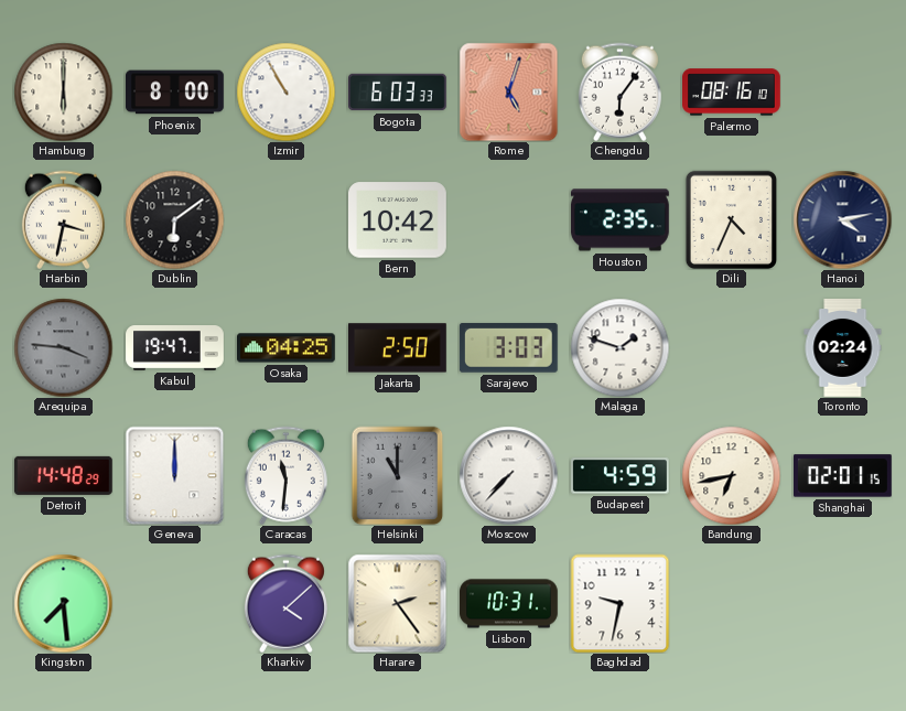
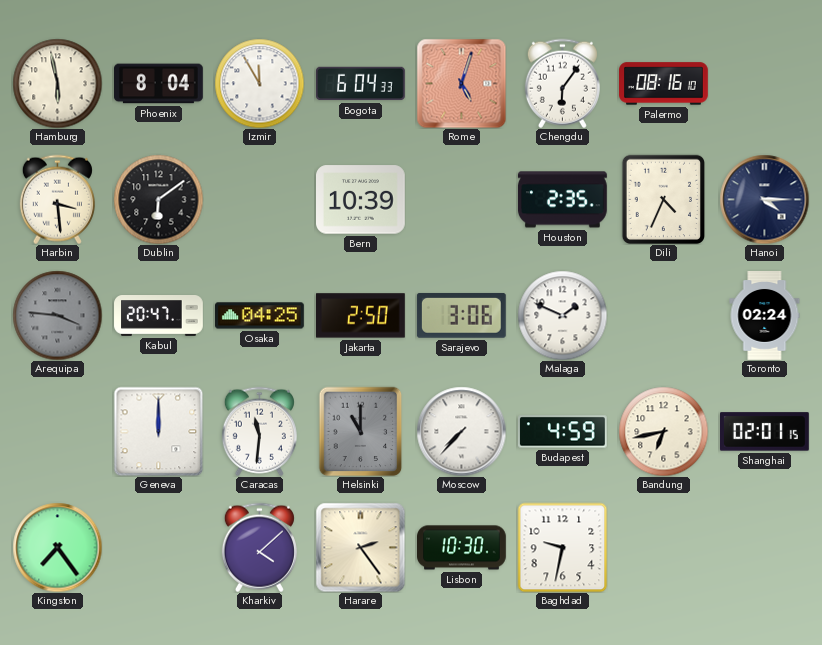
Hamburg: 6:00 -> 5:58
Phoenix: 8:00 -> 8:04
Izmir: 10:55 -> 11:55
Bogota: 6:03 -> 6:04
Harbin: 3:32 -> 3:29
Bern: 10:42 -> 10:39
Hanoi: 4:13 -> 4:15
Kabul: 19:47 -> 20:47
Sarajevo: 3:03 -> 3:06
Malaga: 1:48 -> 1:49
Detroit: 14:48 -> none
Kingston: 7:29 -> 7:24
Lisbon: 10:31 -> 10:30
